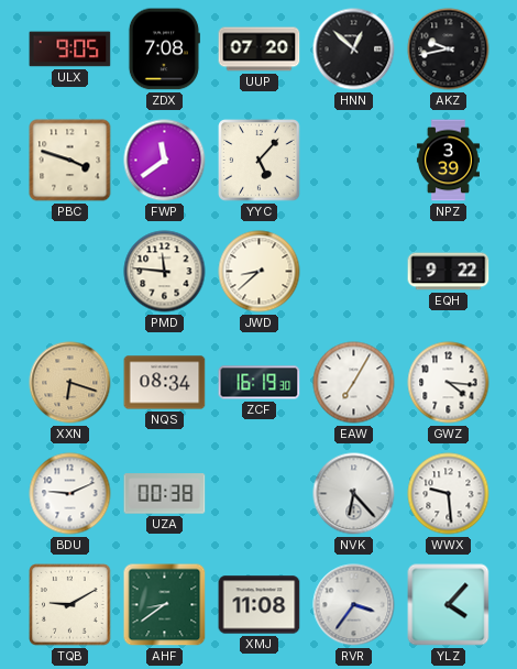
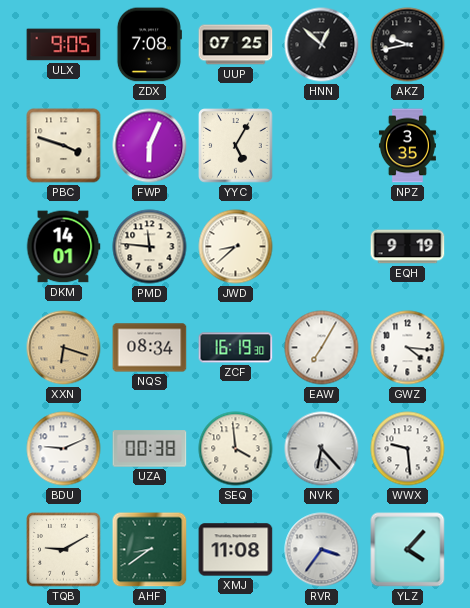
UUP: 07:20 -> 07:25
FWP: 11:39 -> 6:04
YYC: 5:07 -> 5:05
NPZ: 3:39 -> 3:35
DKM: none -> 14:01
EQH: 9:22 -> 9:19
SEQ: none -> 3:59
